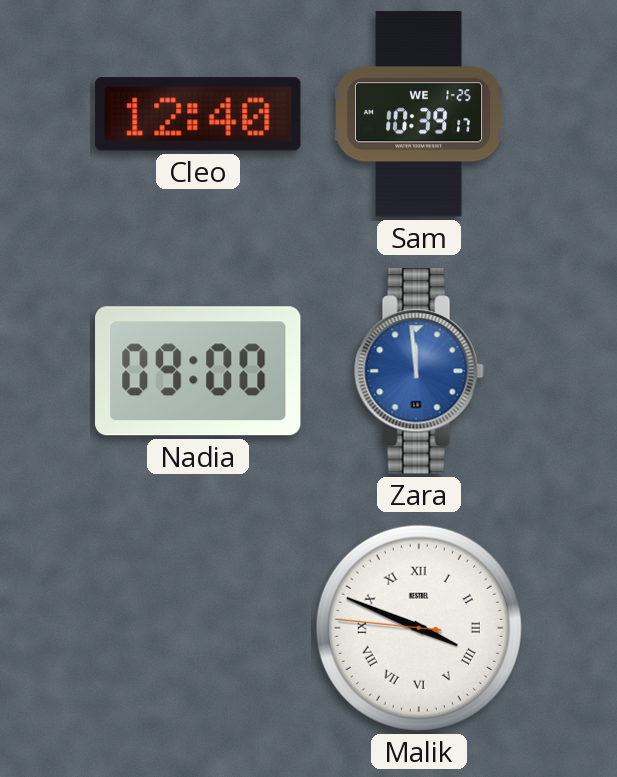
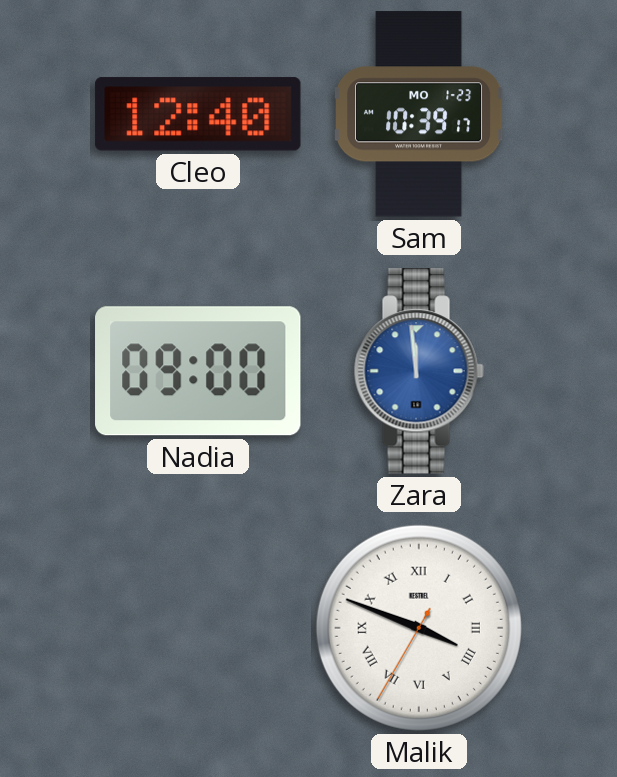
Sam date: WE 1-25 -> MO 1-23
Malik: 3:48:46 -> 3:48:35
